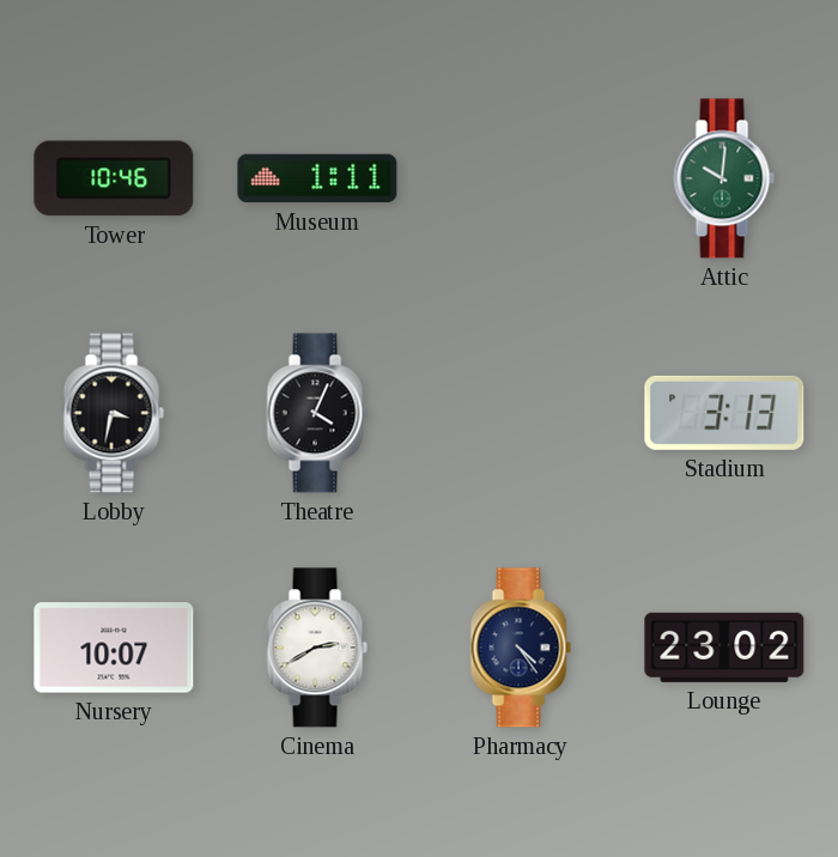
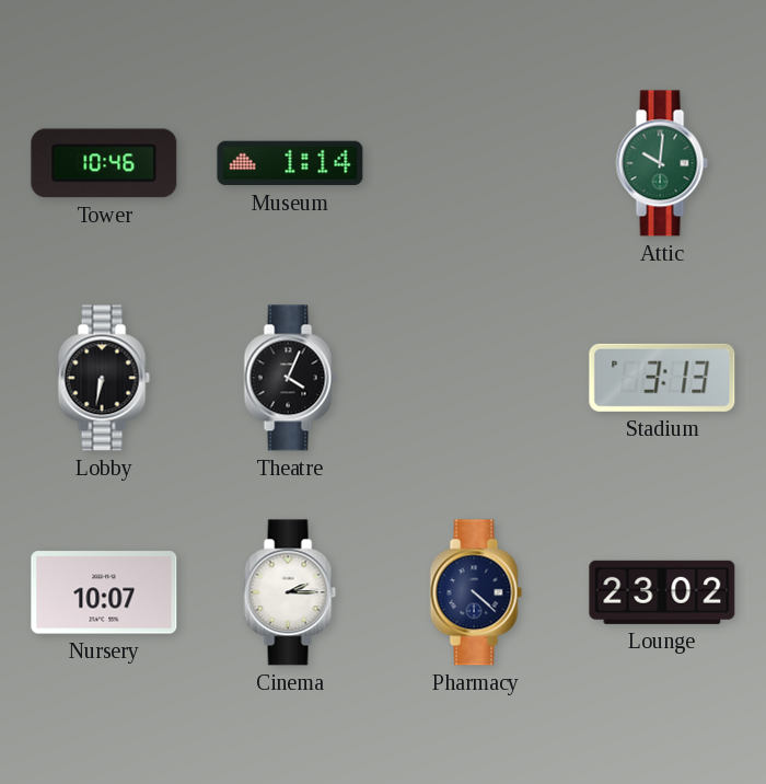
Museum: 1:11 -> 1:14
Lobby: 3:32 -> 6:32
Cinema: 2:40 -> 2:15
Pharmacy: 4:24 -> 4:22
